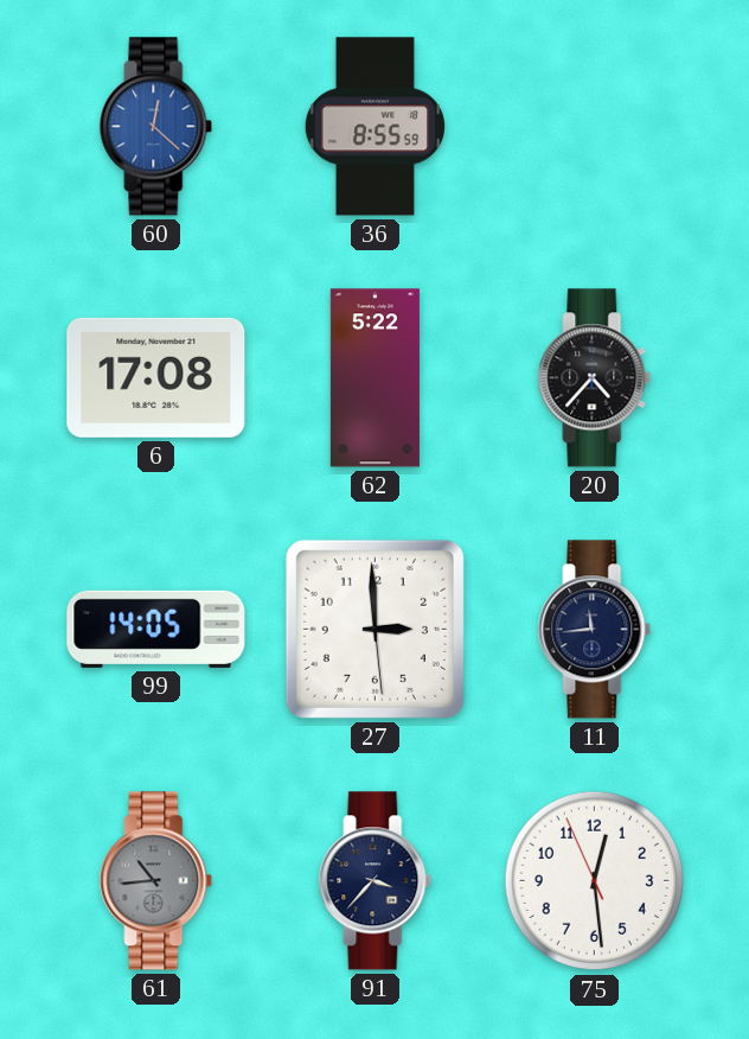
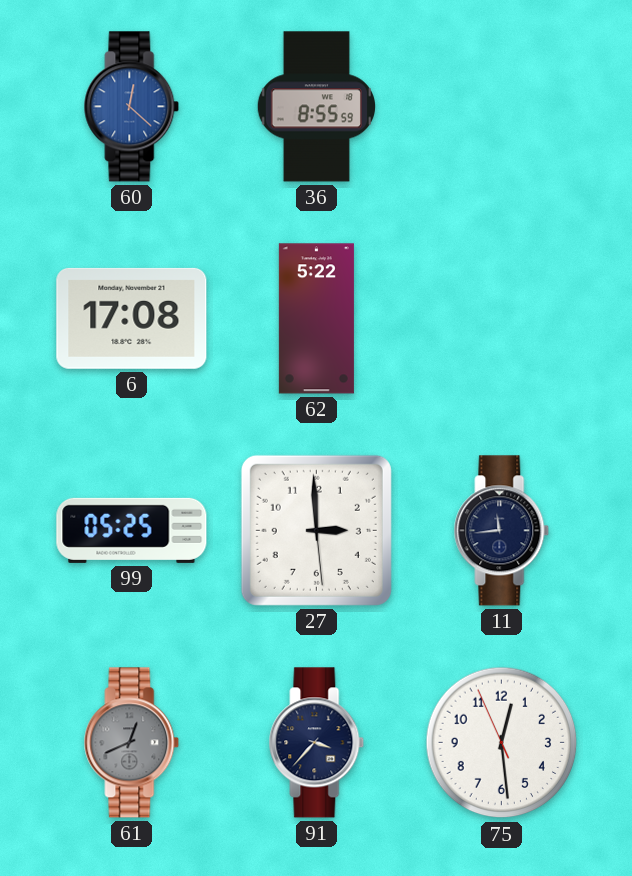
20: 4:37 -> none
99: 14:05 -> 05:25
61: 10:44 -> 12:41
